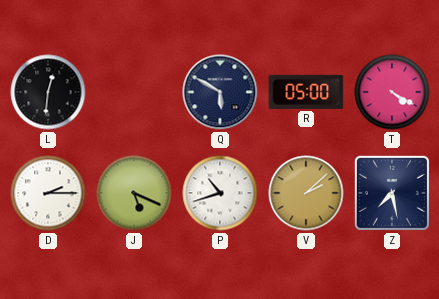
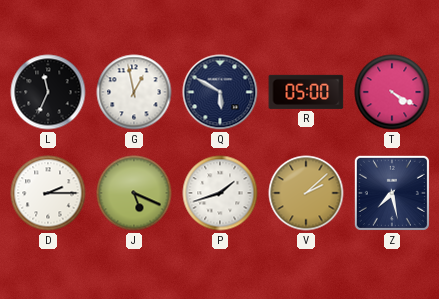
L: 12:31 -> 11:34
G: none -> 12:58
P: 10:42 -> 1:42
